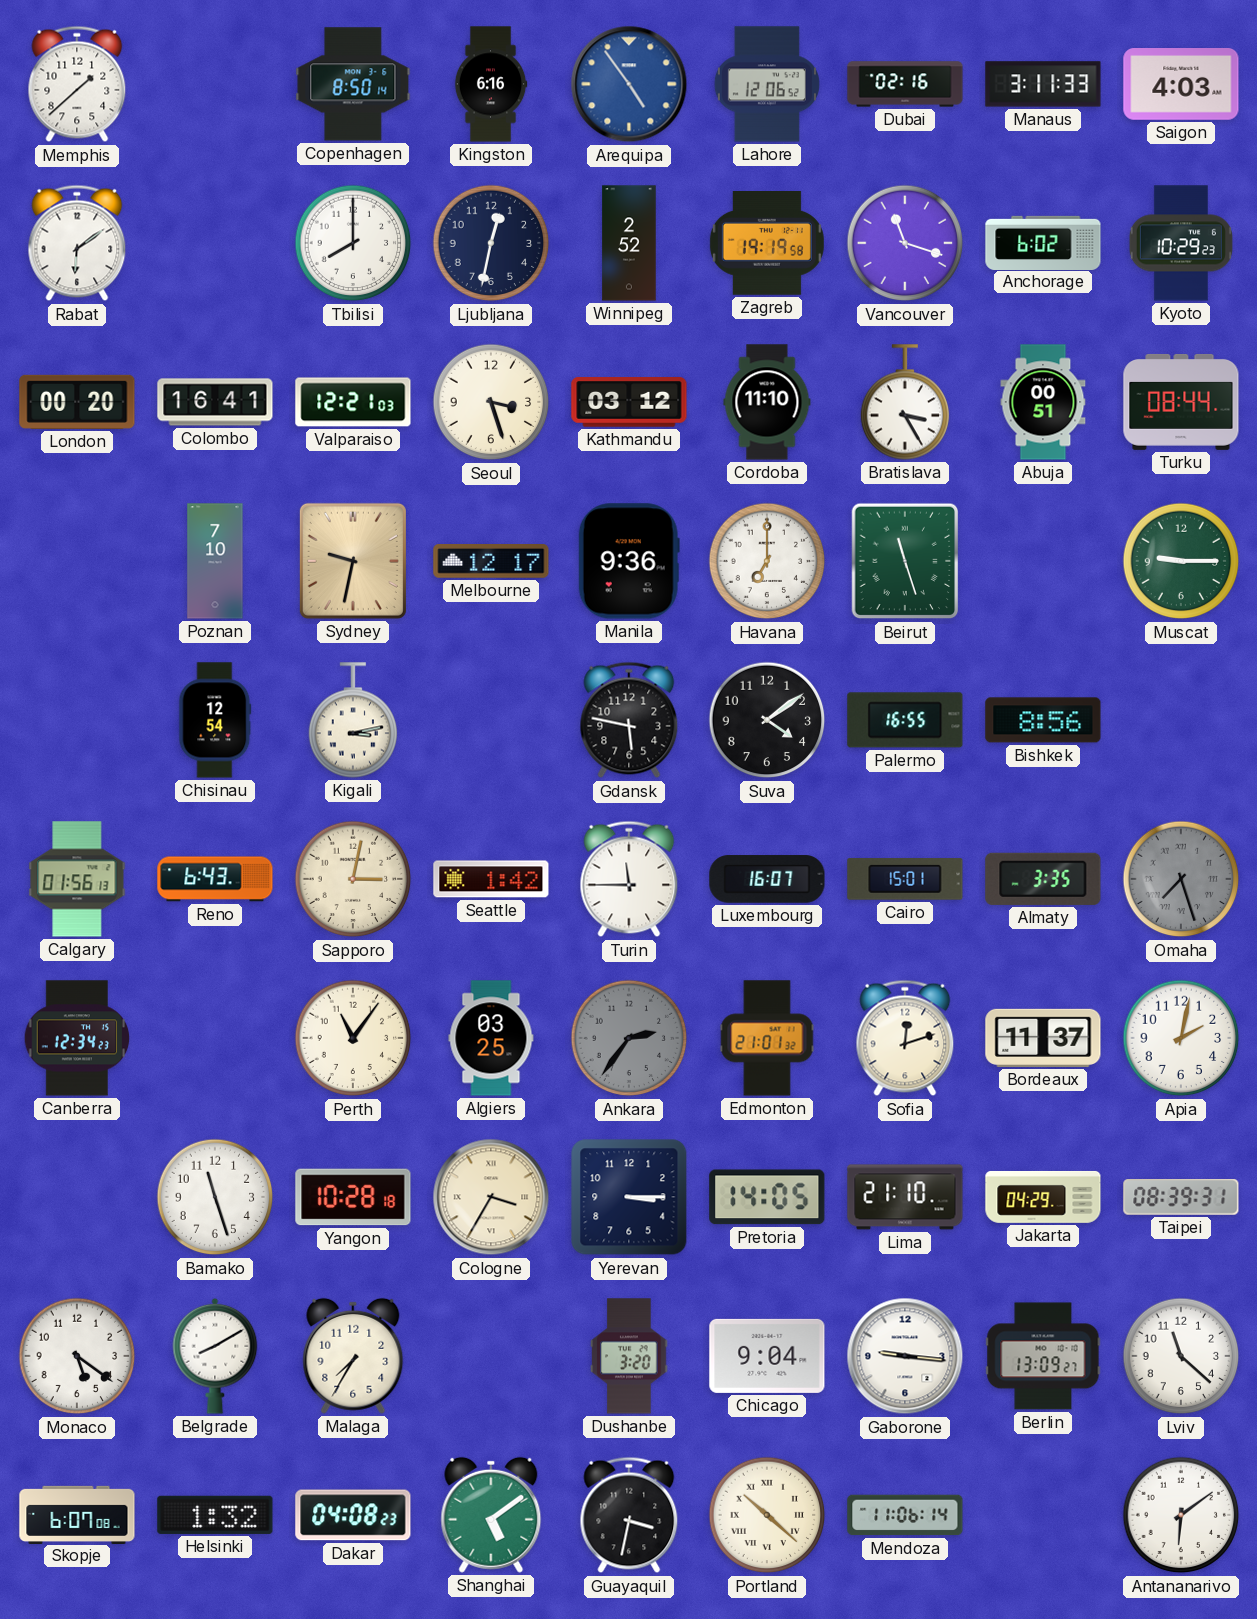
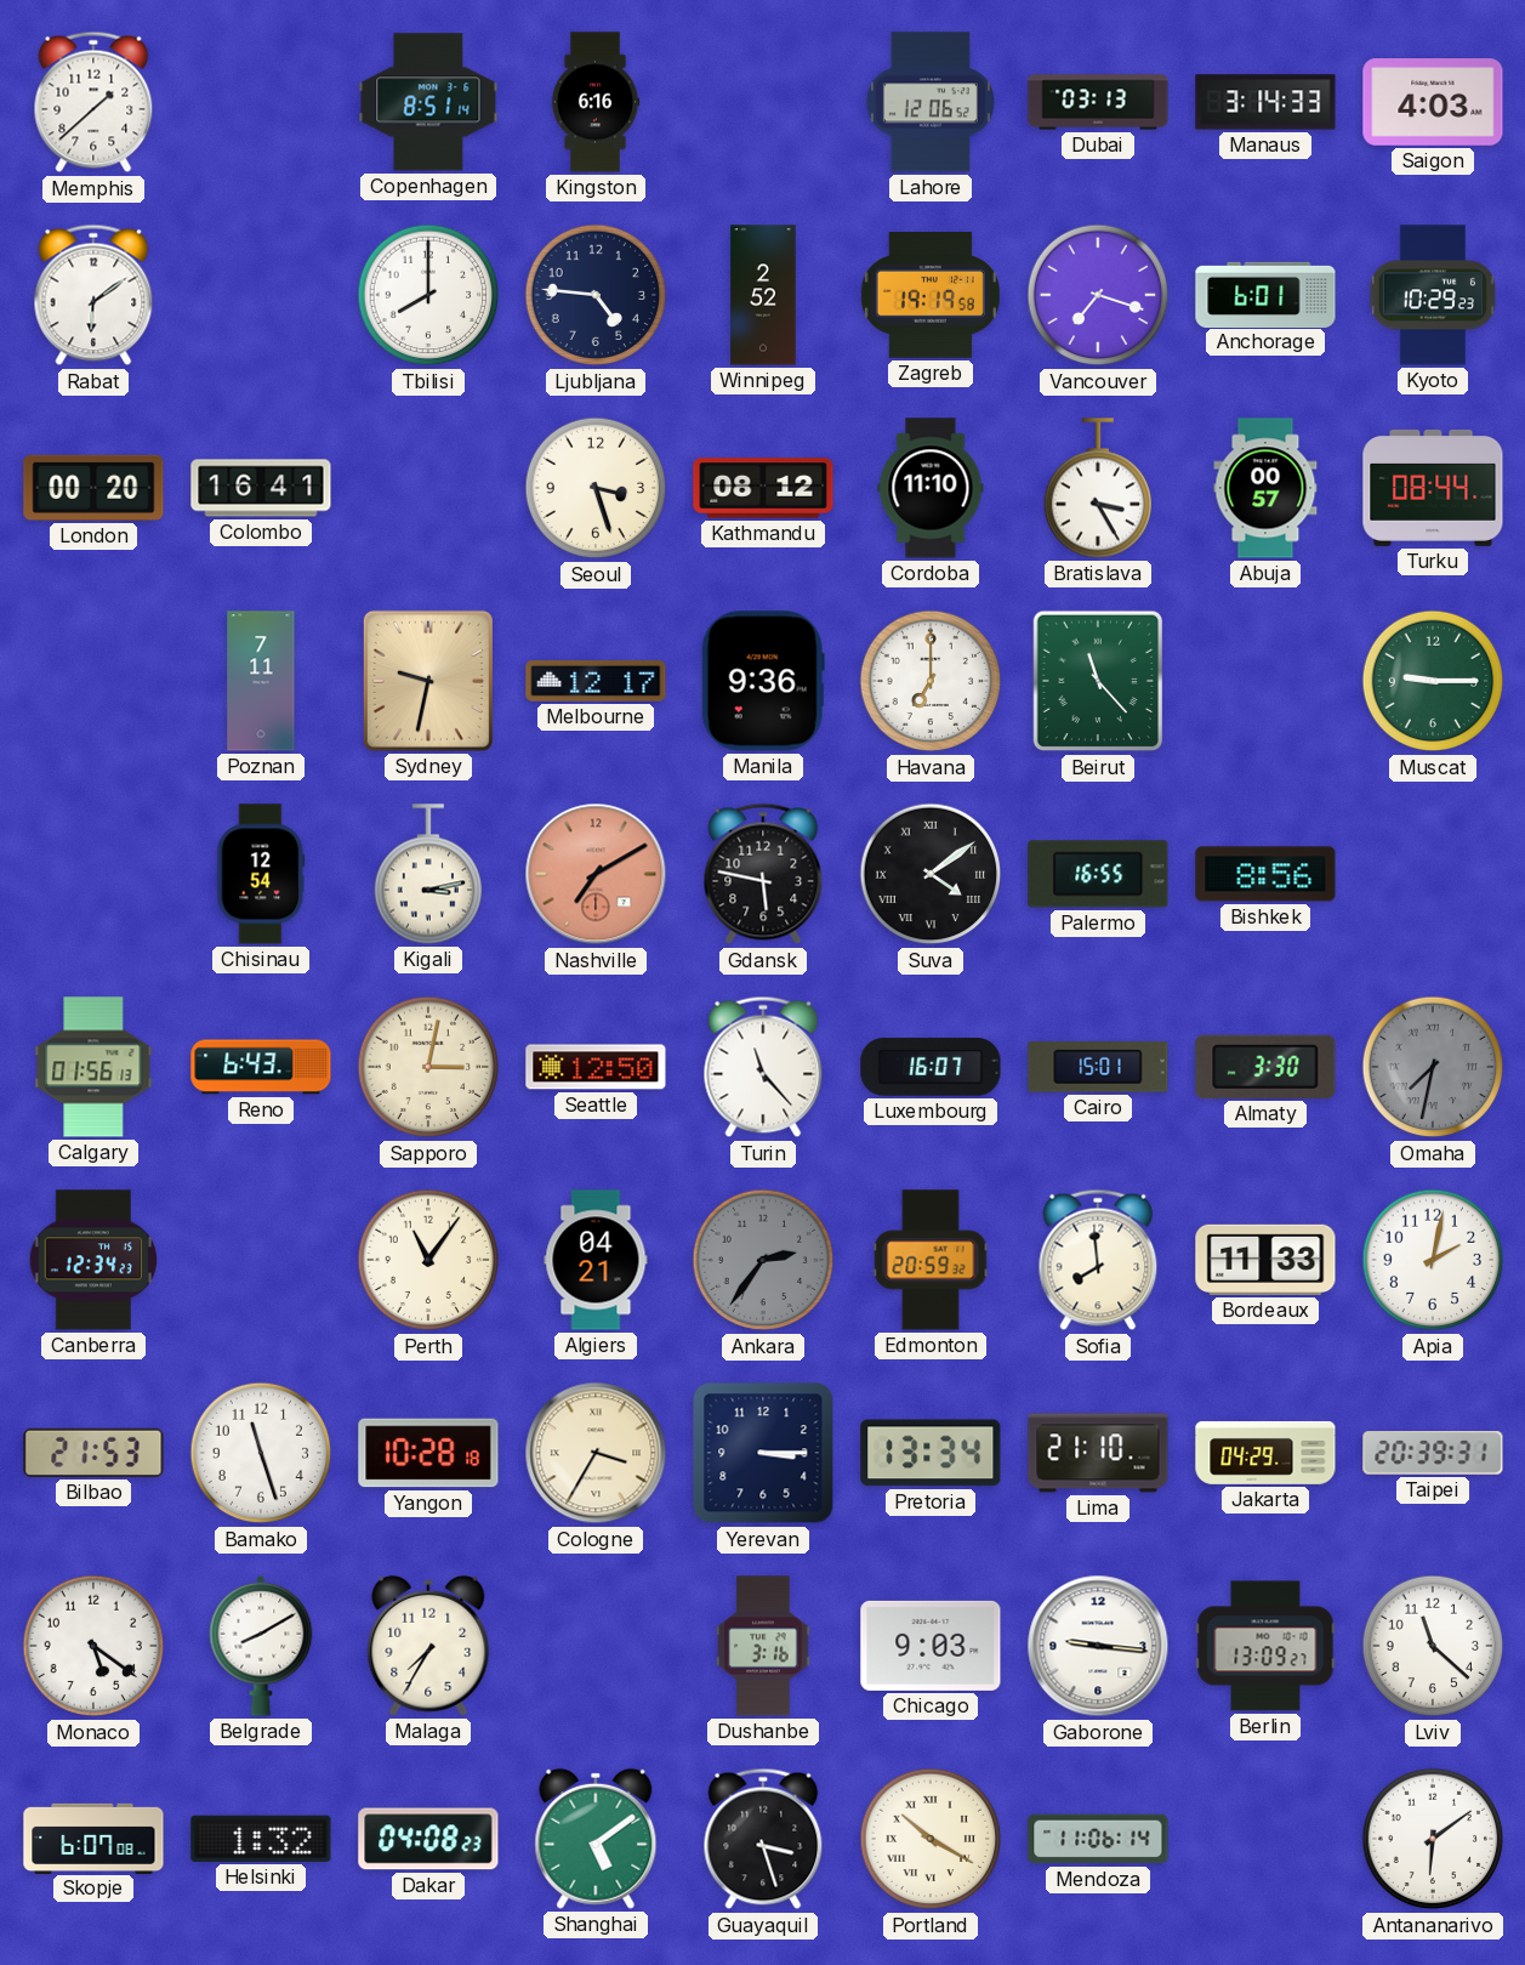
Copenhagen: 8:50 -> 8:51
Arequipa: 4:54 -> none
Dubai: 02:16 -> 03:13
Manaus: 3:11 -> 3:14
Ljubljana: 12:32 -> 4:46
Vancouver: 11:18 -> 7:18
Anchorage: 6:02 -> 6:01
Valparaiso: 12:21 -> none
Kathmandu: 03:12 -> 08:12
Abuja: 00:51 -> 00:57
Poznan: 7:10 -> 7:11
Beirut: 11:27 -> 11:23
Nashville: none -> 7:10
Suva numerals: Arabic -> Roman
Seattle: 1:42 -> 12:50
Turin: 11:45 -> 11:23
Almaty: 3:35 -> 3:30
Omaha: 7:27 -> 7:32
Algiers: 03:25 -> 04:21
Edmonton: 21:01 -> 20:59
Sofia: 12:12 -> 7:59
Bordeaux: 11:37 -> 11:33
Bilbao: none -> 21:53
Pretoria: 14:05 -> 13:34
Taipei: 08:39 -> 20:39
Dushanbe: 3:20 -> 3:16
Chicago: 9:04 -> 9:03
Guayaquil: 3:32 -> 3:27
Portland: 10:22 -> 10:20
